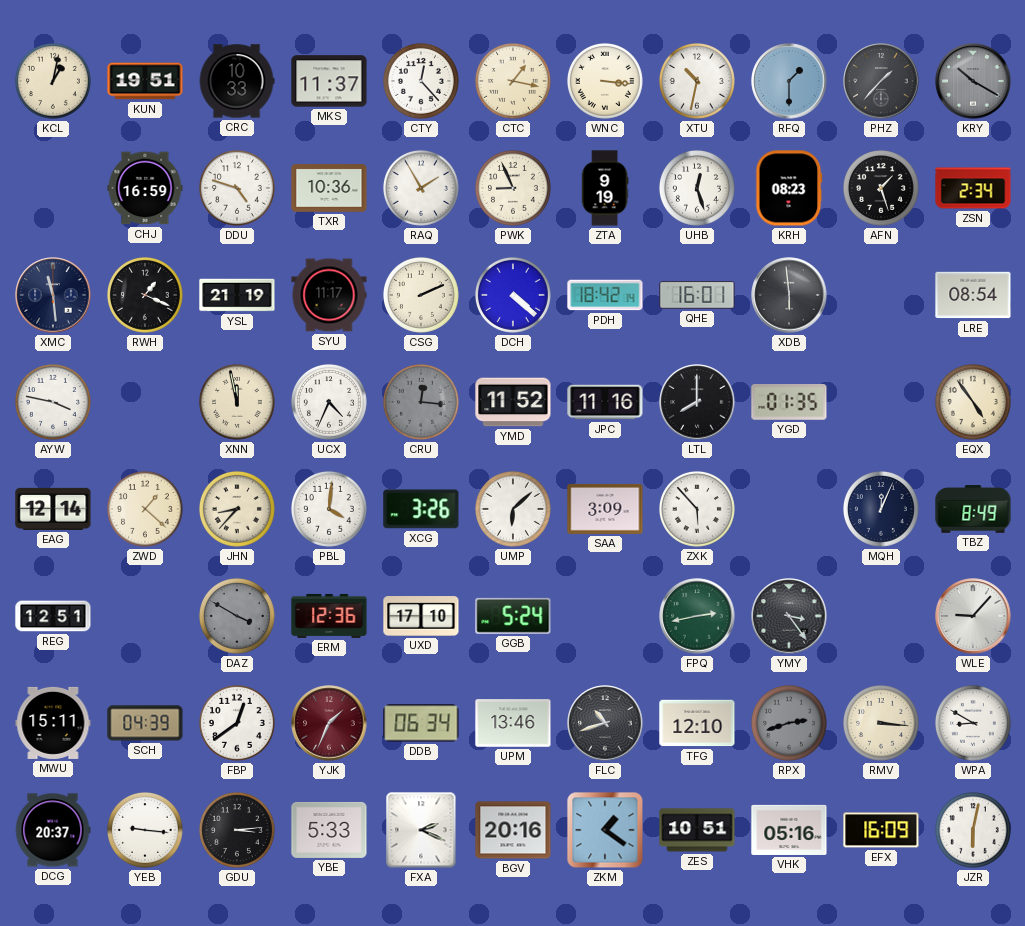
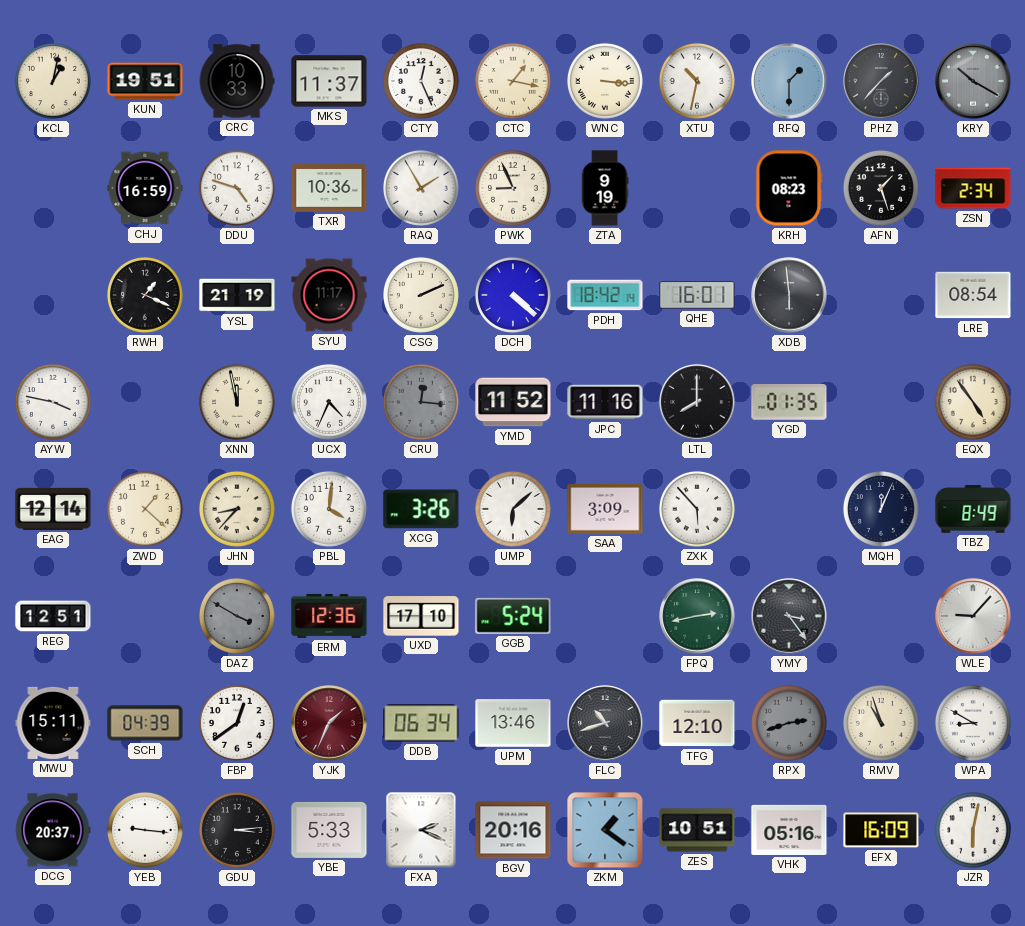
CTY: 12:23 -> 12:26
UHB: 12:27 -> none
XMC: 11:29 -> none
RMV: 3:16 -> 10:57
